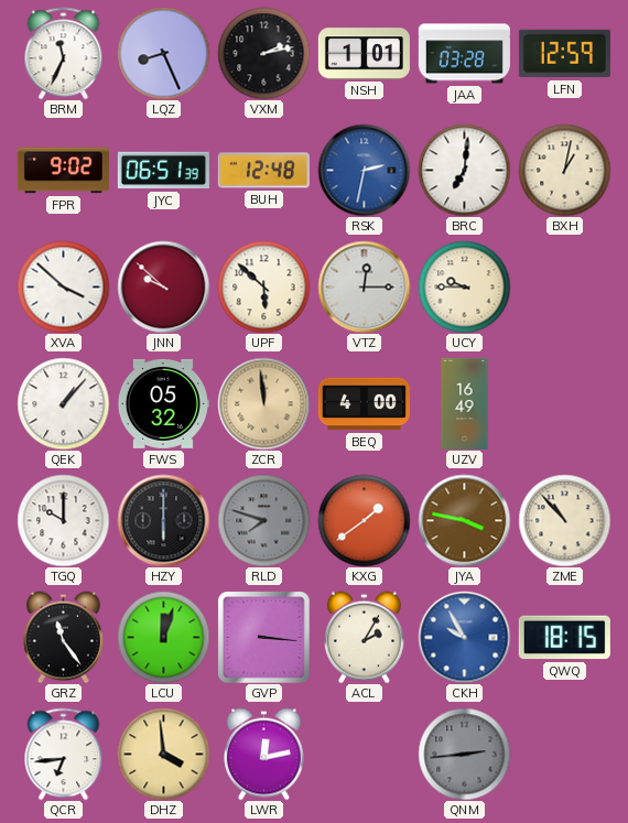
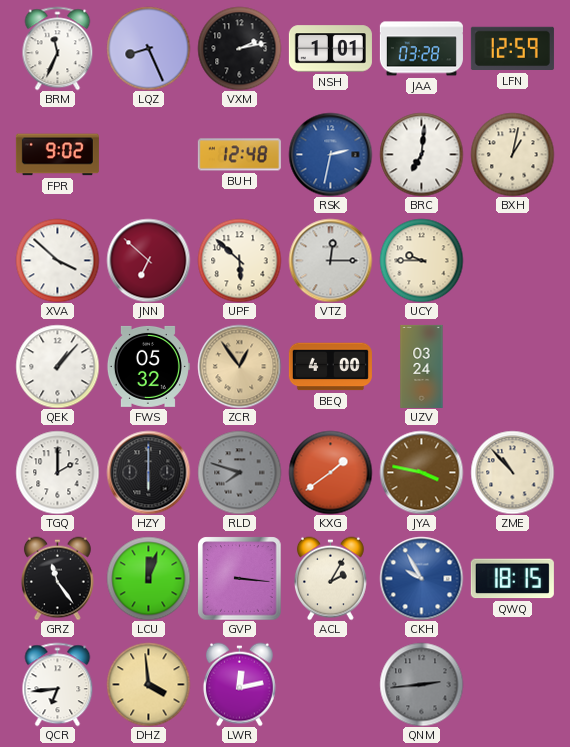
JYC: 06:51 -> none
JNN: 9:52 -> 6:52
ZCR: 11:59 -> 12:54
UZV: 16:49 -> 03:24
TGQ: 10:00 -> 2:00
